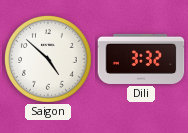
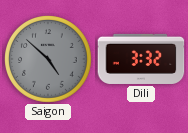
Saigon dial: white -> grey
